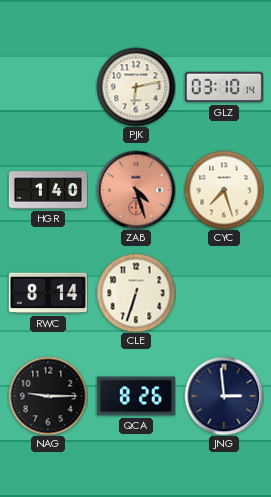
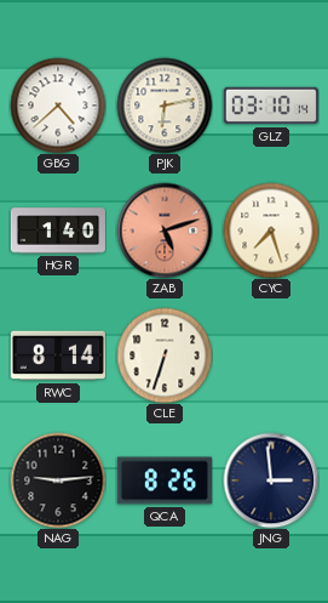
GBG: none -> 4:38
ZAB: 4:27 -> 5:12
NAG: 9:15 -> 9:14
